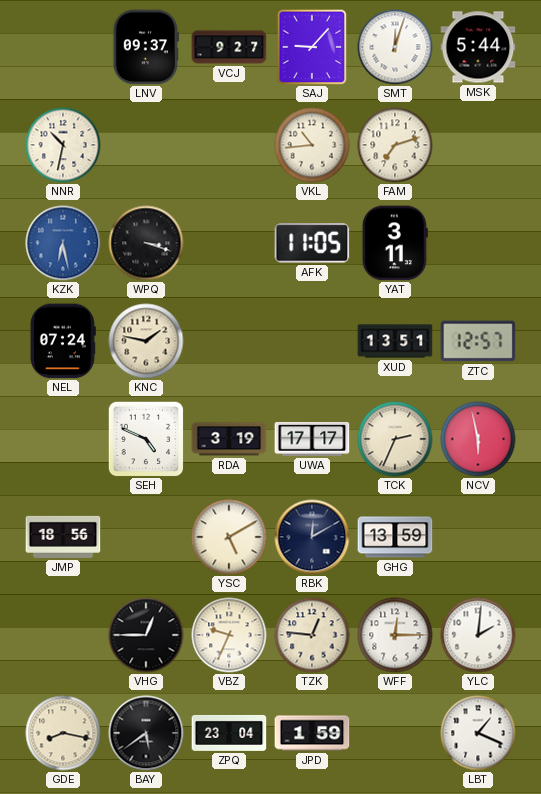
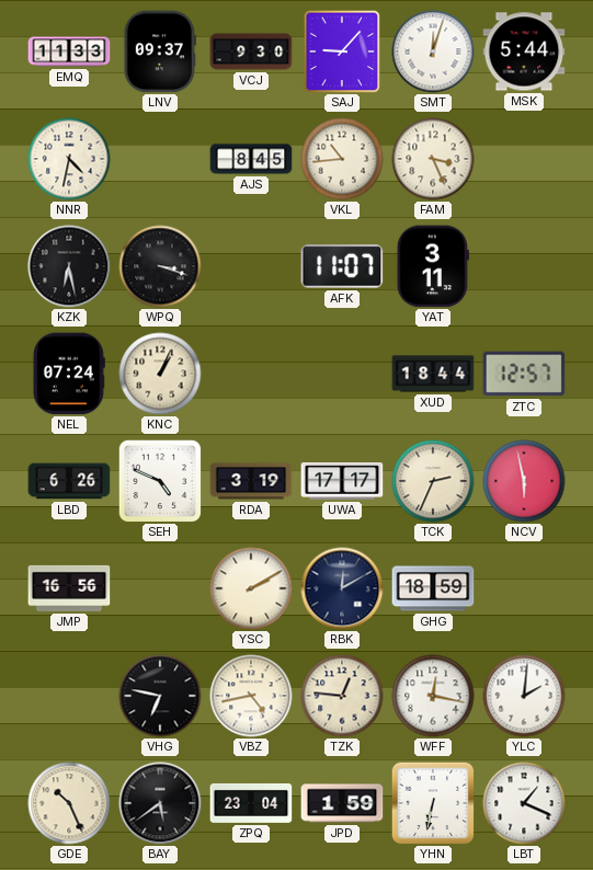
EMQ: none -> 11:33
VCJ: 9:27 -> 9:30
NNR: 10:32 -> 4:32
AJS: none -> 8:45
FAM: 7:12 -> 3:26
KZK dial: blue -> black
AFK: 11:05 -> 11:07
KNC: 1:47 -> 1:04
XUD: 13:51 -> 18:44
LBD: none -> 6:26
JMP: 18:56 -> 16:56
YSC: 5:10 -> 2:10
GHG: 13:59 -> 18:59
VHG: 12:45 -> 6:47
VBZ: 9:34 -> 4:43
WFF: 12:15 -> 12:17
GDE: 8:17 -> 10:26
YHN: none -> 6:32
